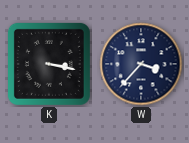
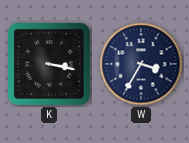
W: 3:37 -> 3:35
